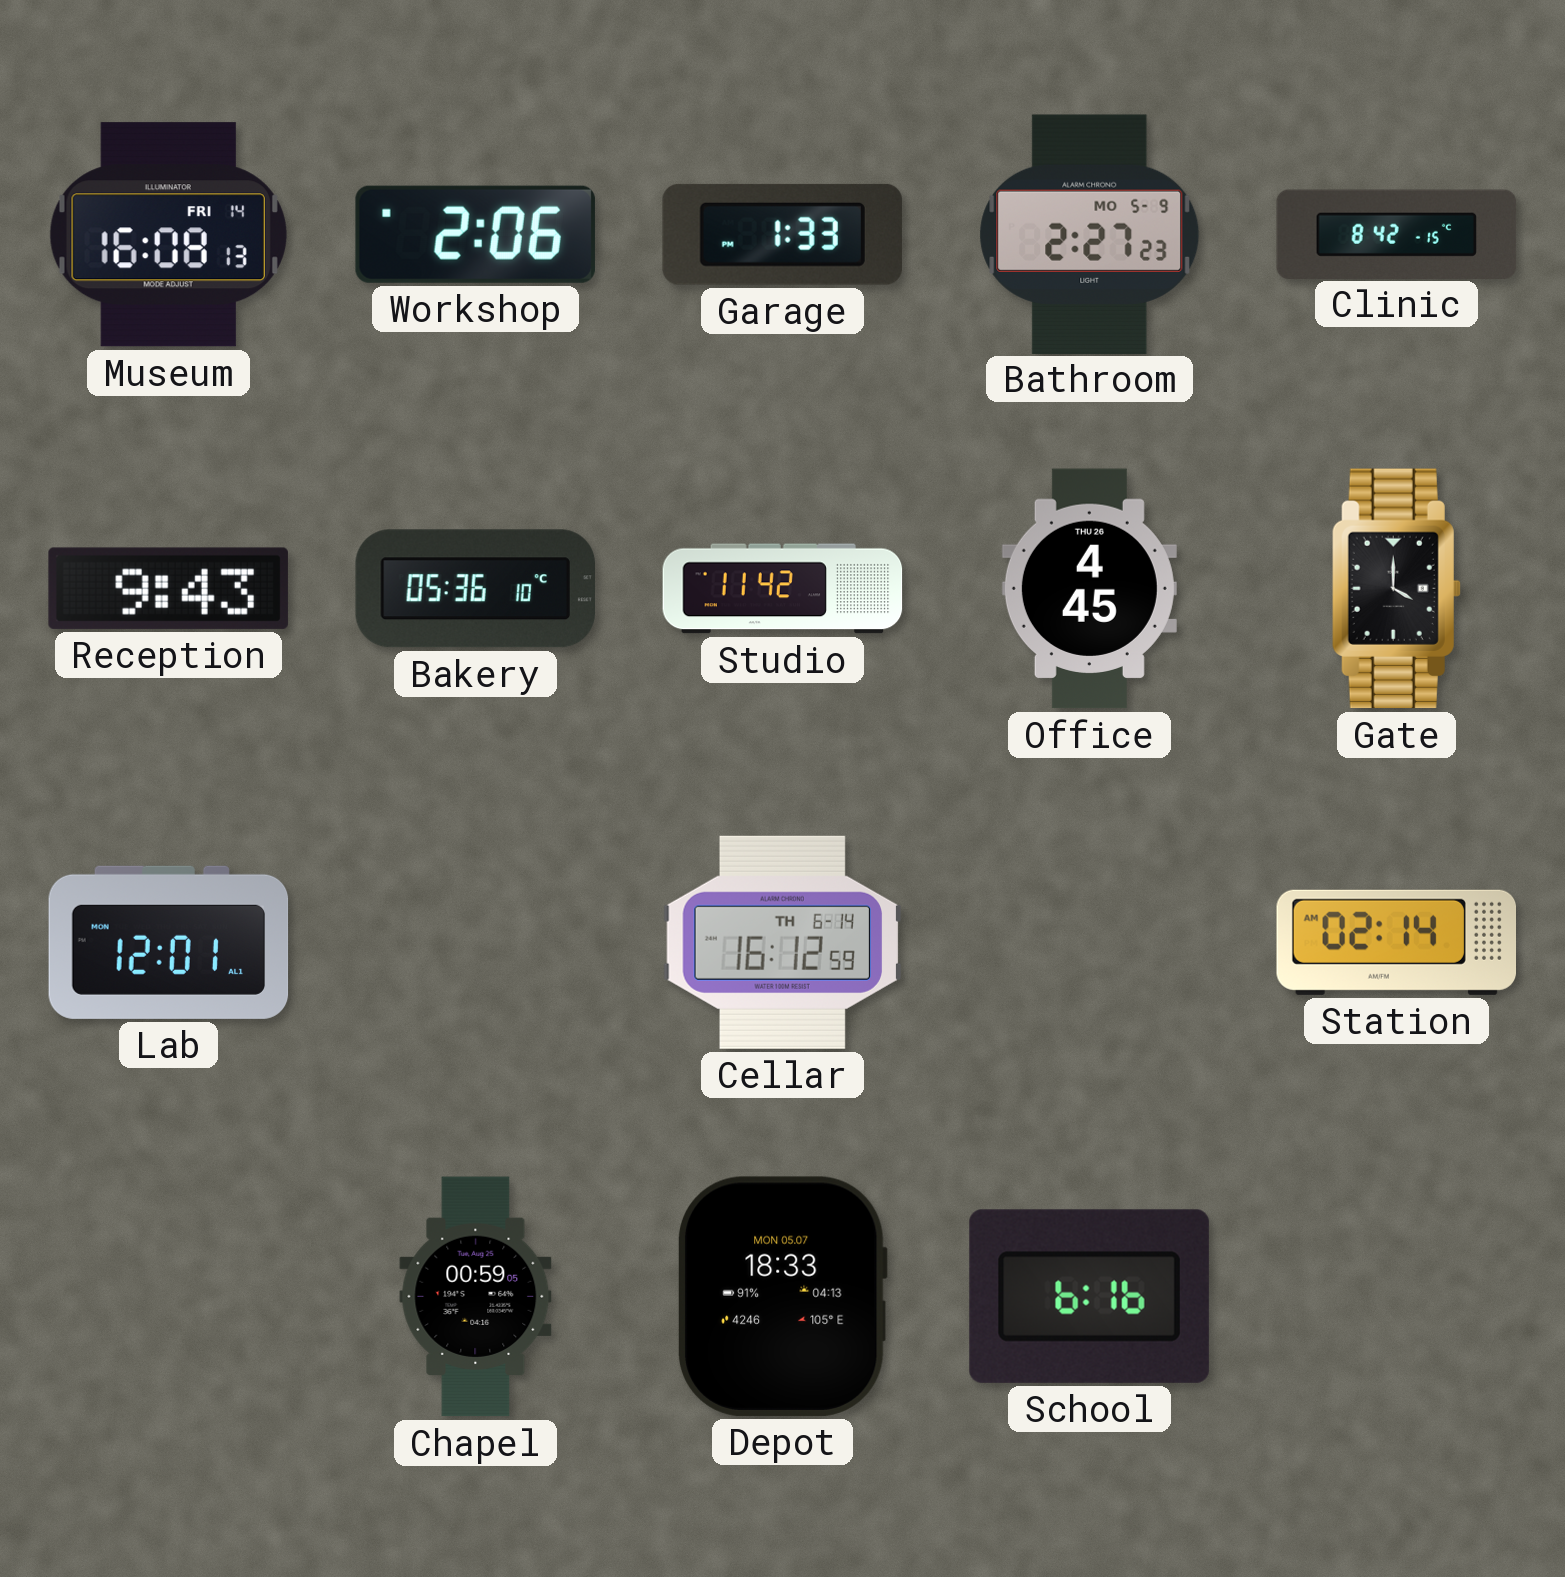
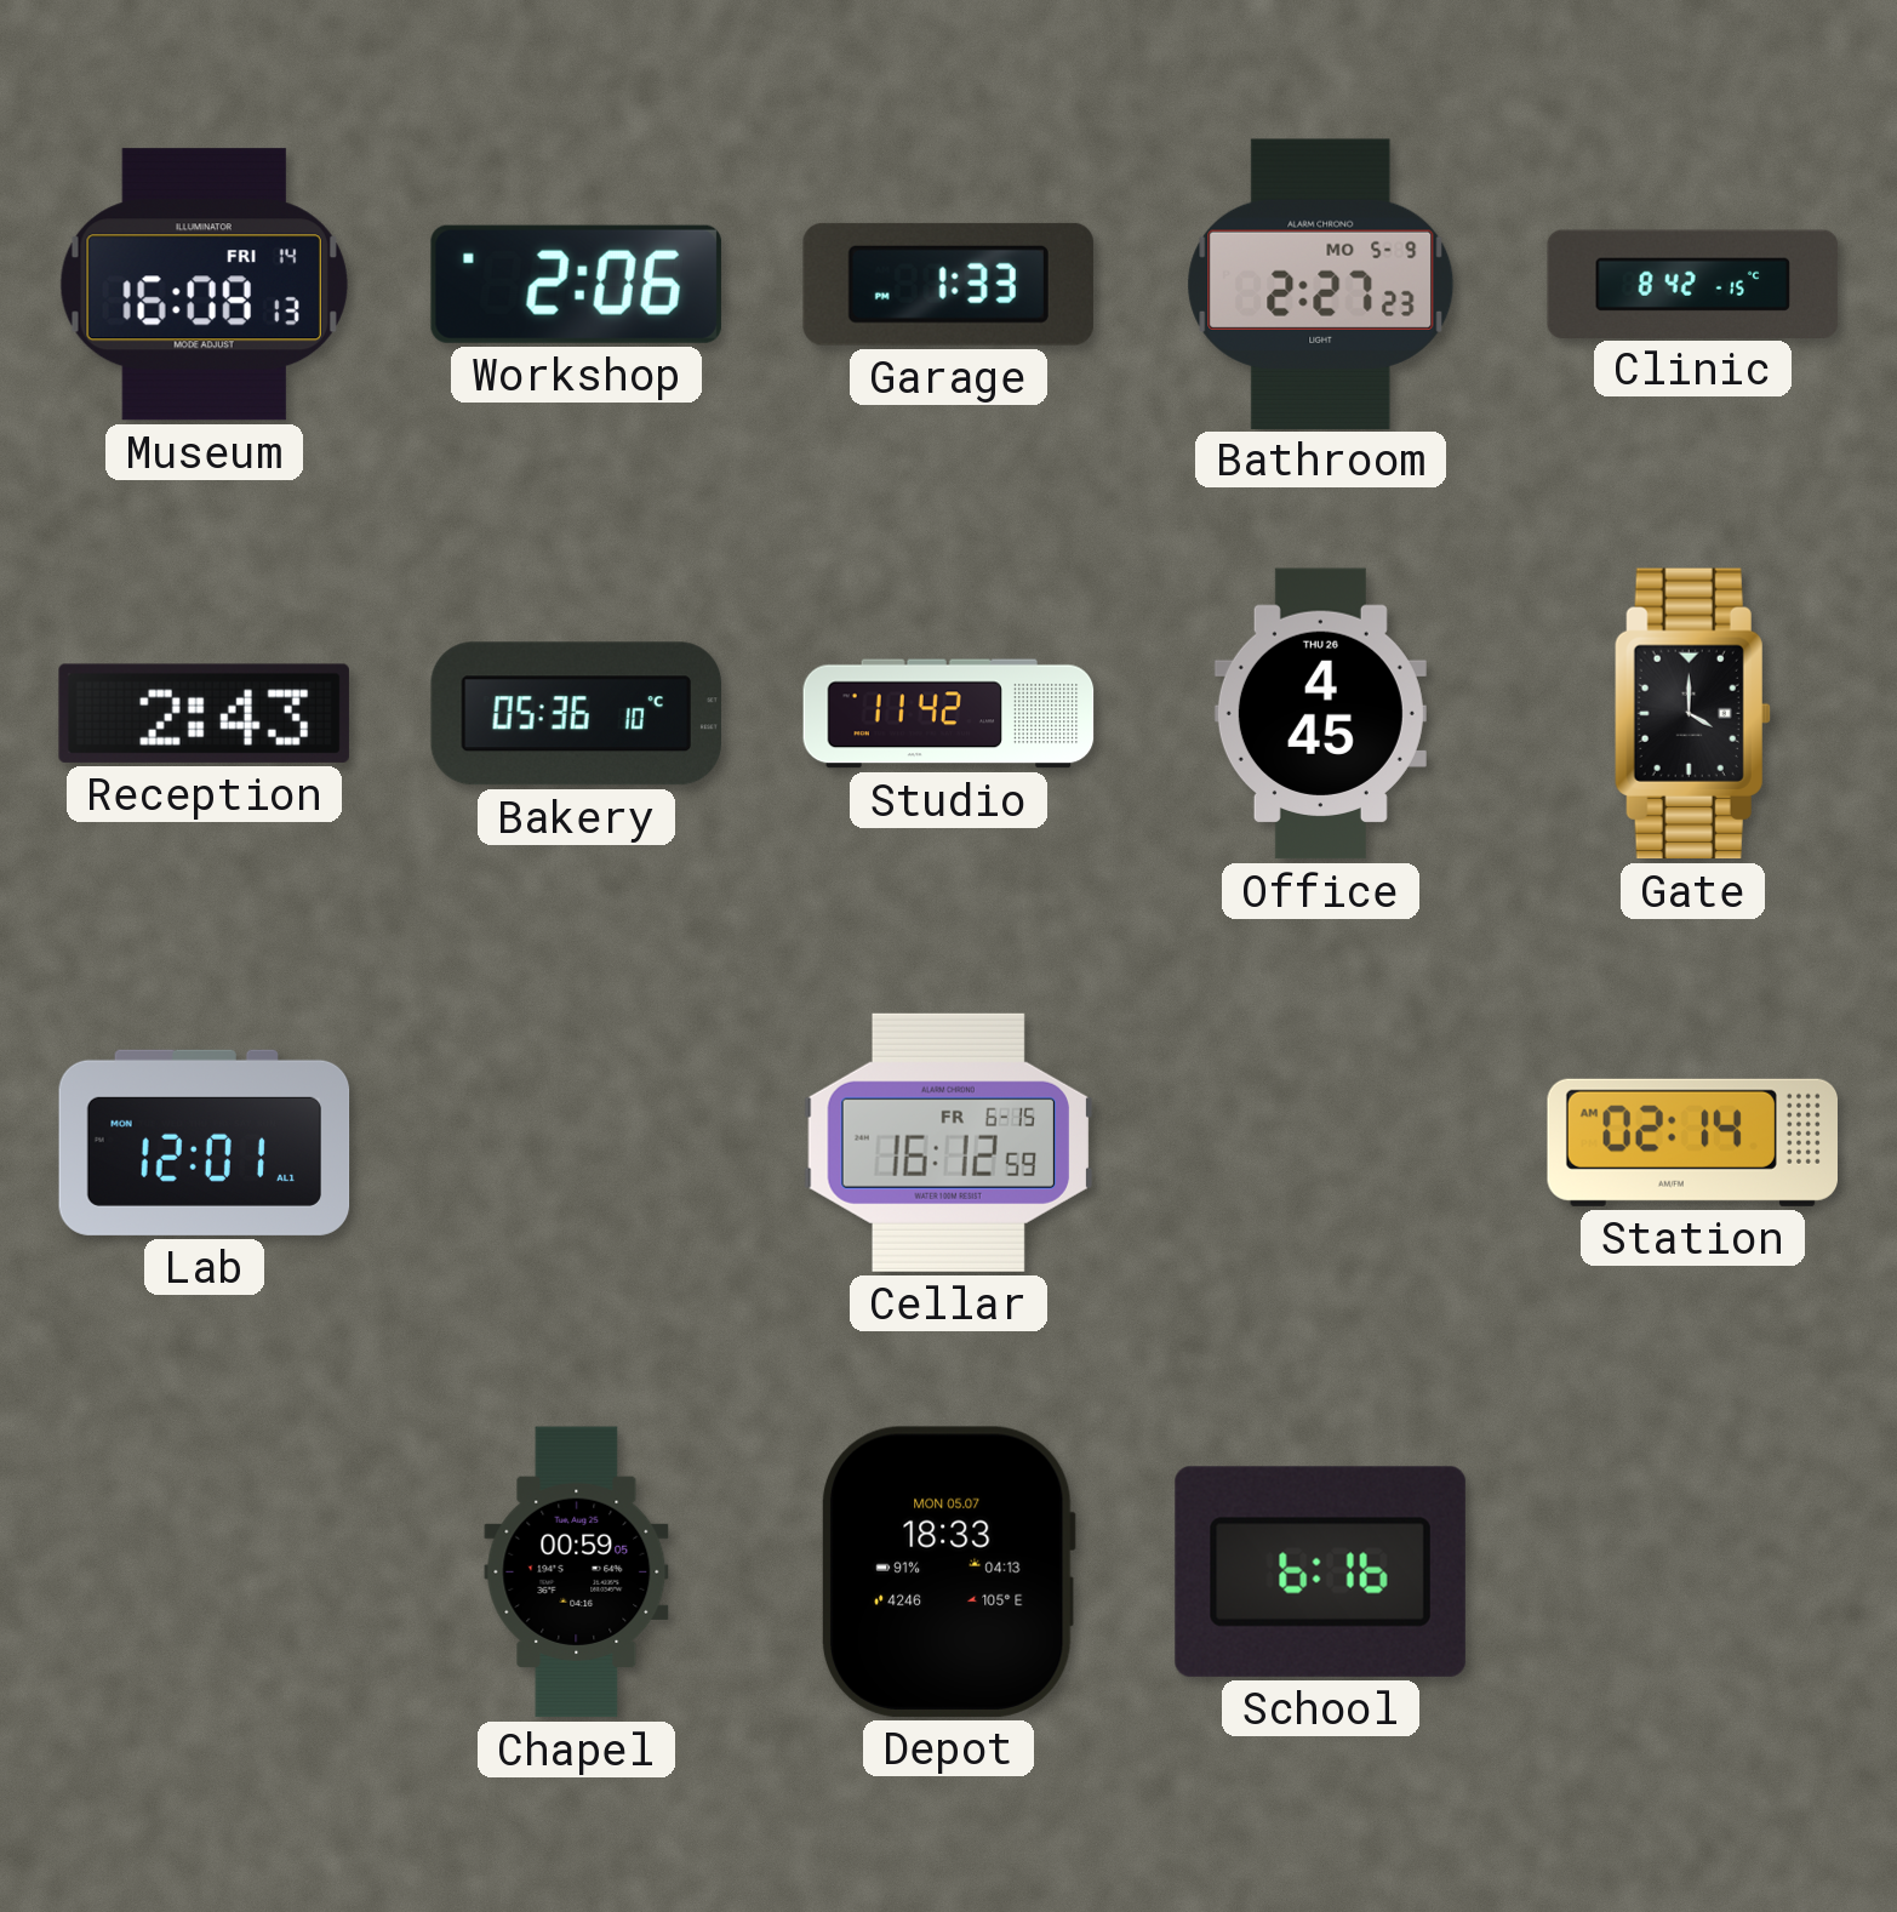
Reception: 9:43 -> 2:43
Cellar date: TH 6-14 -> FR 6-15
